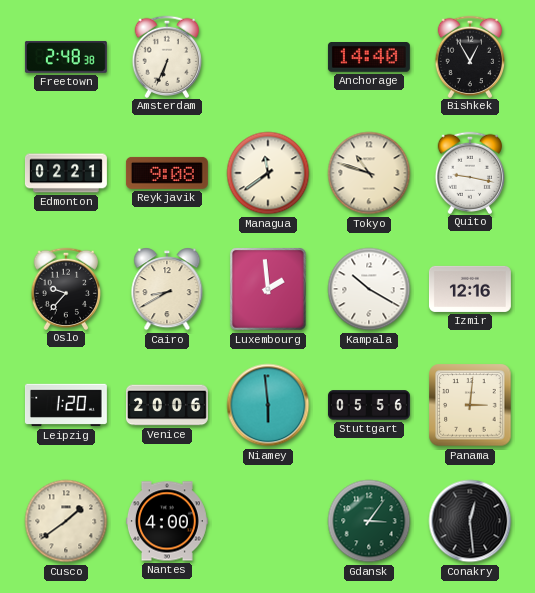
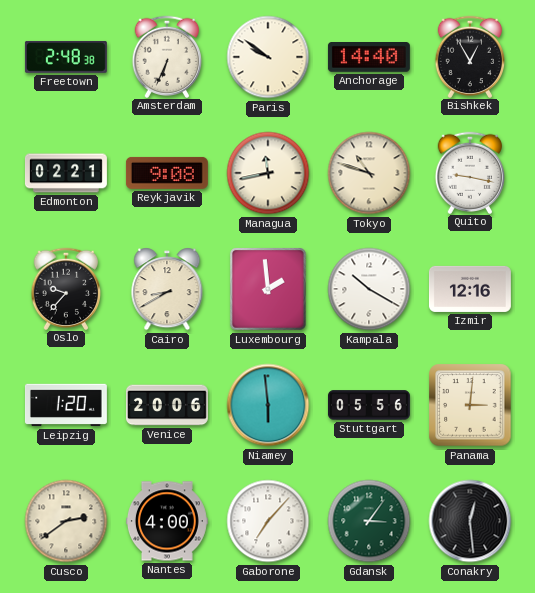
Paris: none -> 9:51
Managua: 11:39 -> 11:43
Cusco: 1:39 -> 2:39
Gaborone: none -> 7:07
